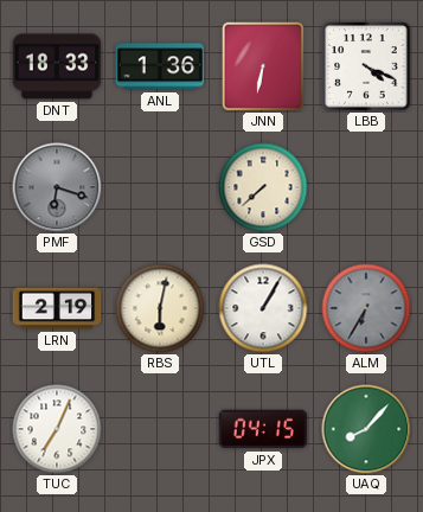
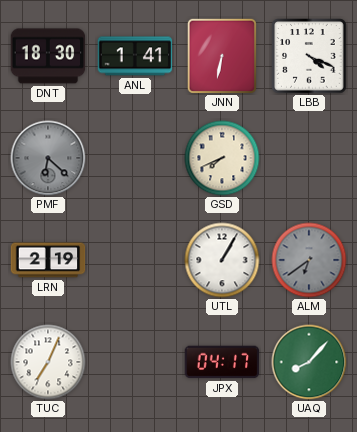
DNT: 18:33 -> 18:30
ANL: 1:36 -> 1:41
PMF: 6:18 -> 6:22
GSD: 7:38 -> 7:41
RBS: 6:02 -> none
ALM: 6:35 -> 6:39
JPX: 04:15 -> 04:17
